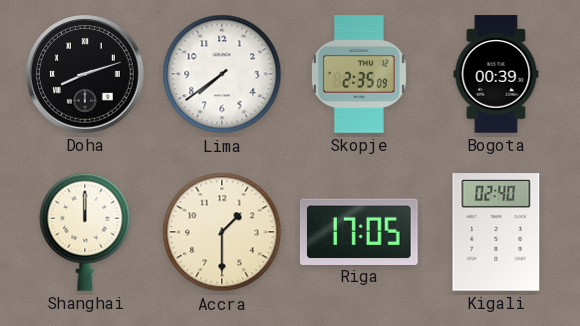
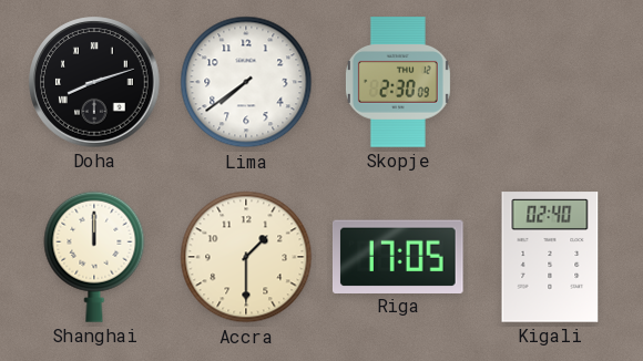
Skopje: 2:35 -> 2:30
Bogota: 00:39 -> none
